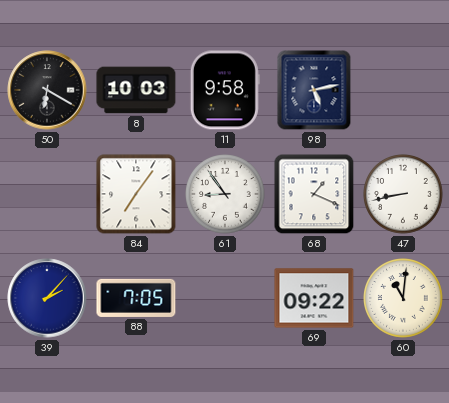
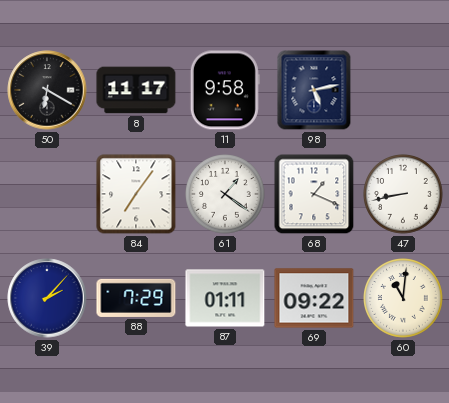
8: 10:03 -> 11:17
61: 8:54 -> 1:21
88: 7:05 -> 7:29
87: none -> 01:11
